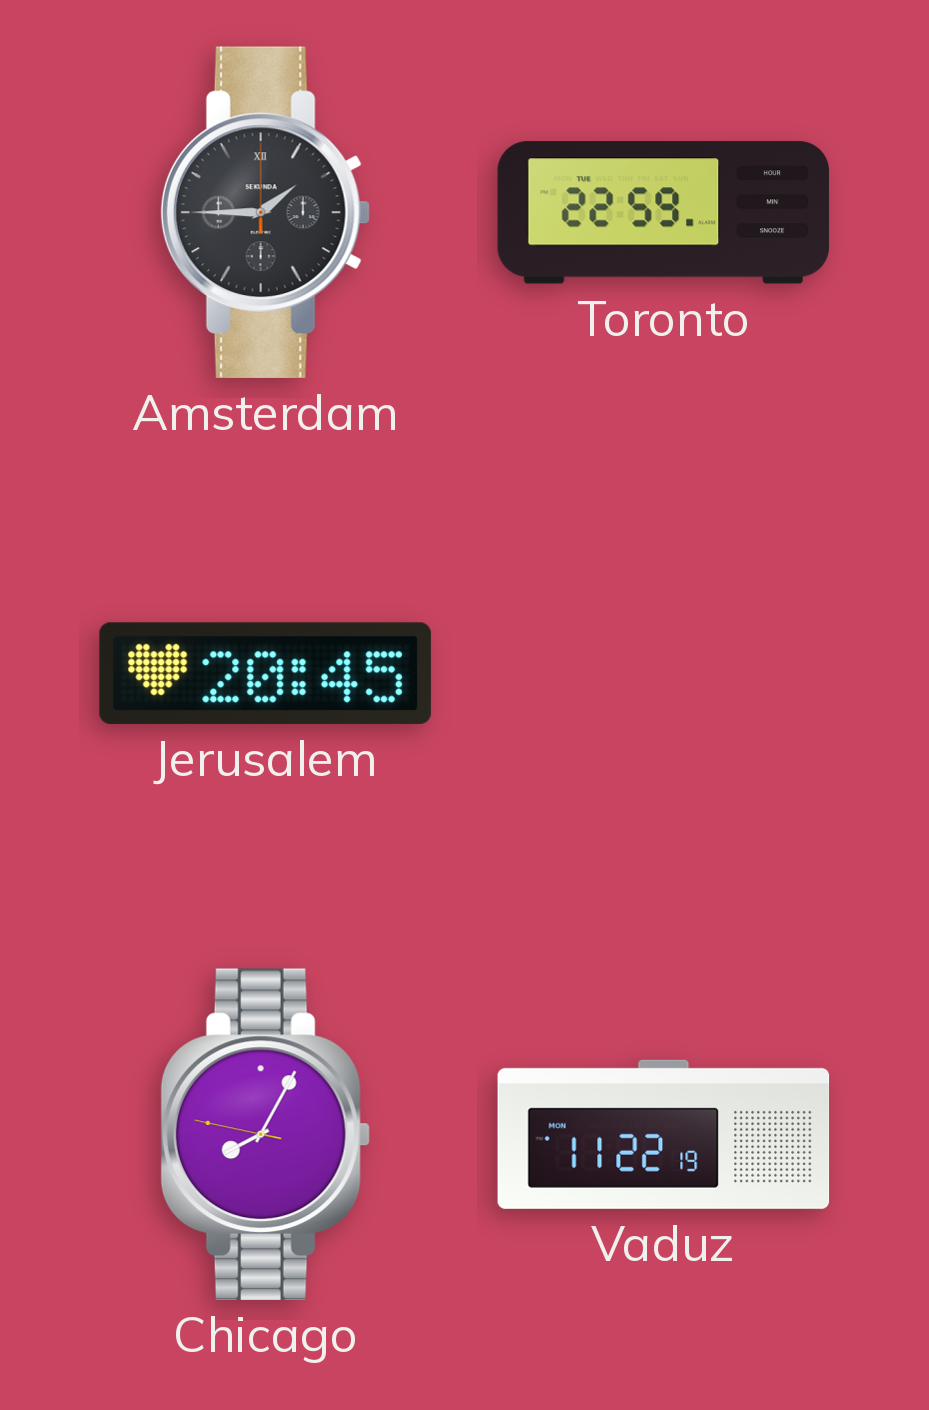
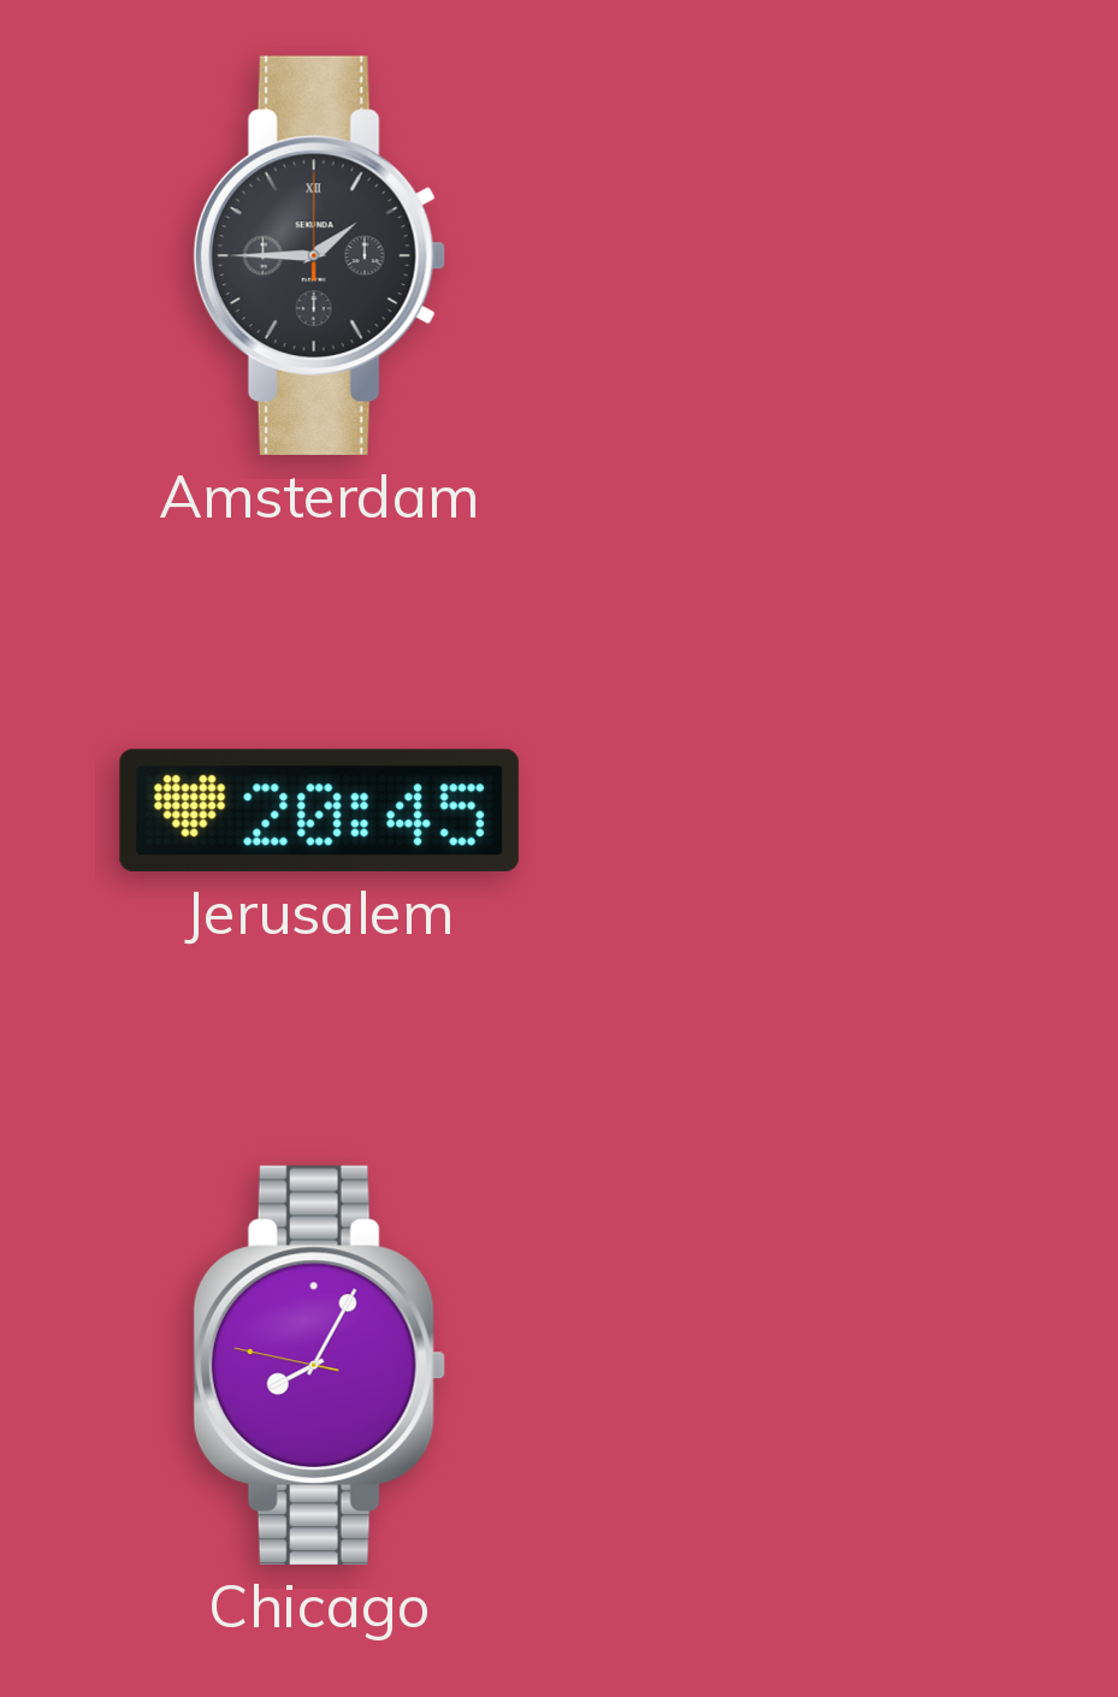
Toronto: 22:59 -> none
Vaduz: 11:22 -> none
